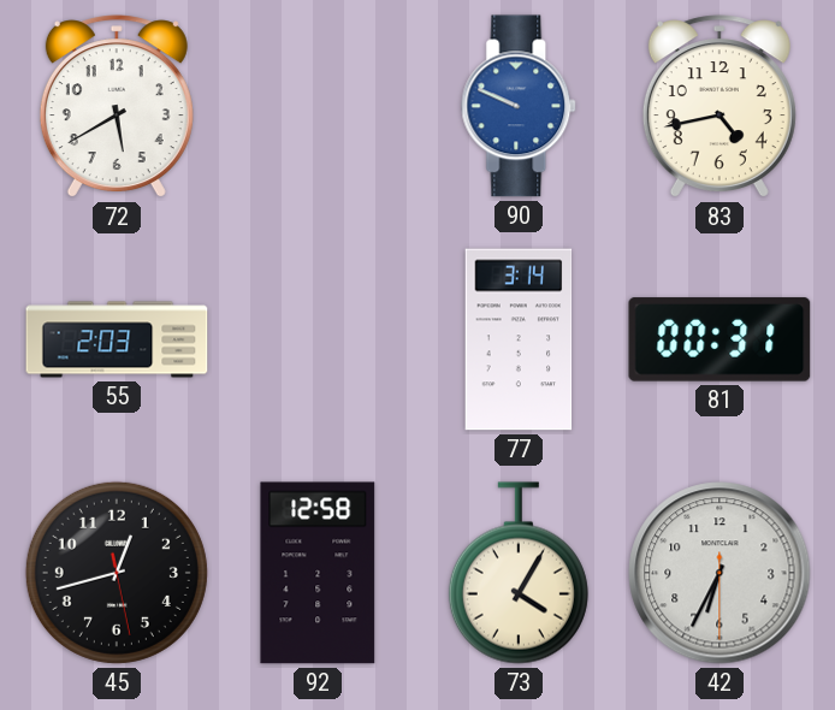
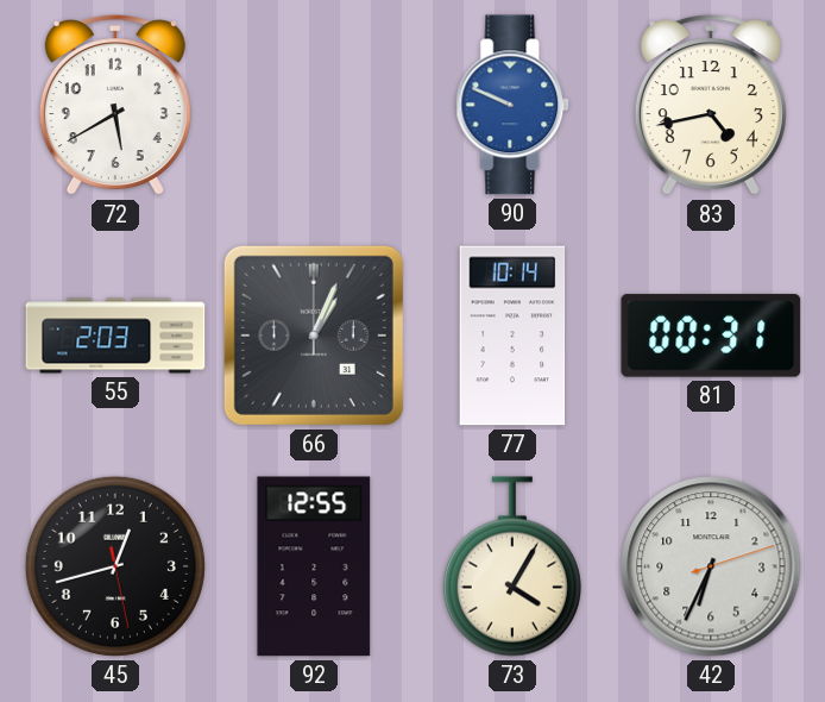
66: none -> 1:04
77: 3:14 -> 10:14
92: 12:58 -> 12:55
42: 6:34:30 -> 6:34:12
